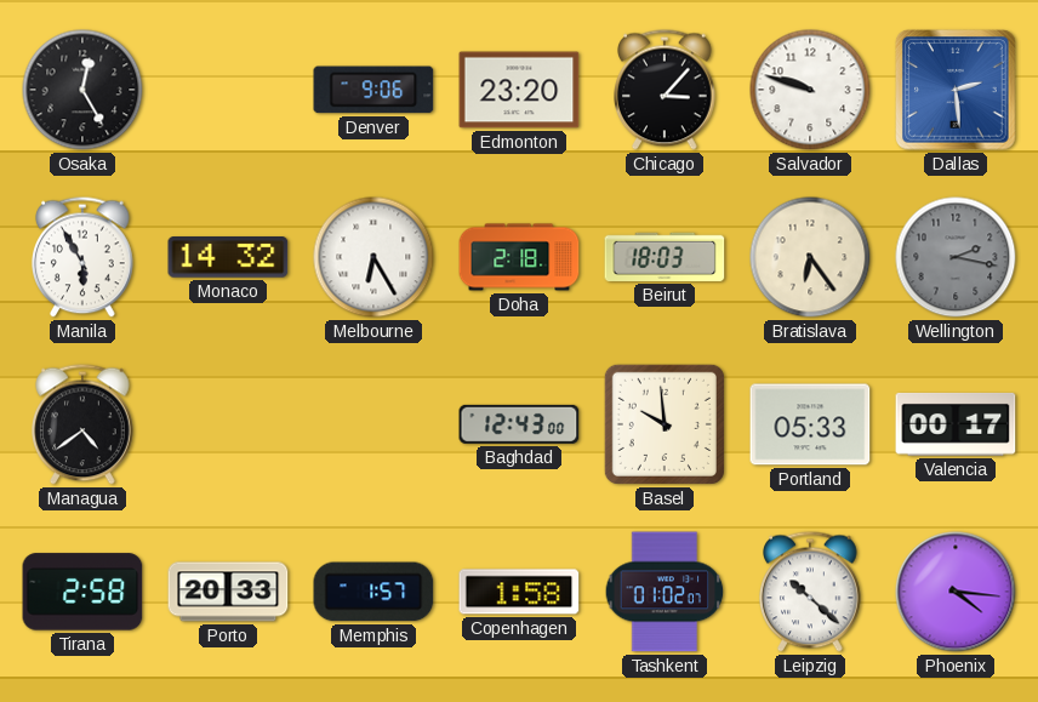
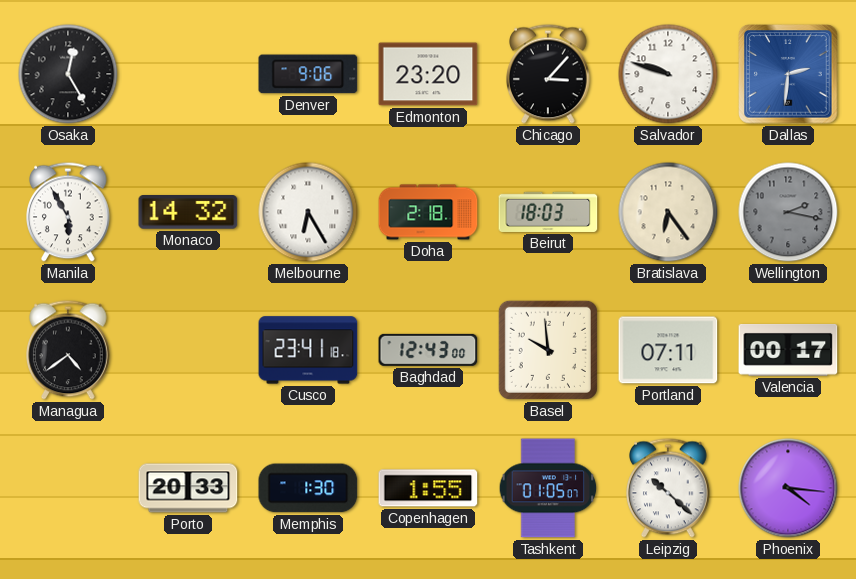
Dallas: 2:29 -> 2:31
Cusco: none -> 23:41
Portland: 05:33 -> 07:11
Tirana: 2:58 -> none
Memphis: 1:57 -> 1:30
Copenhagen: 1:58 -> 1:55
Tashkent: 01:02 -> 01:05
